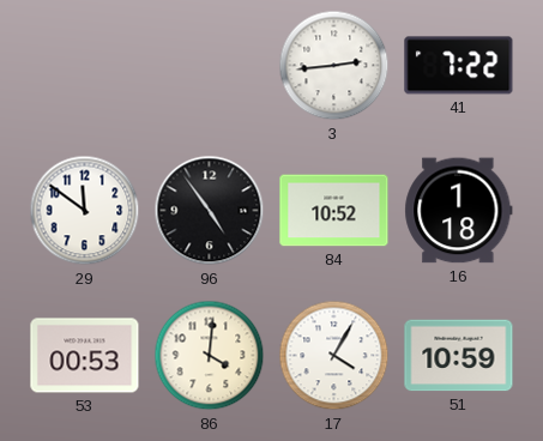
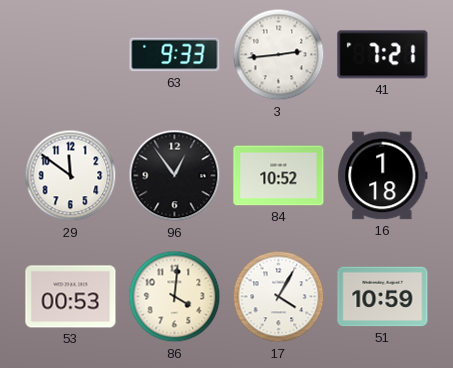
63: none -> 9:33
41: 7:22 -> 7:21
96: 4:54 -> 12:54
